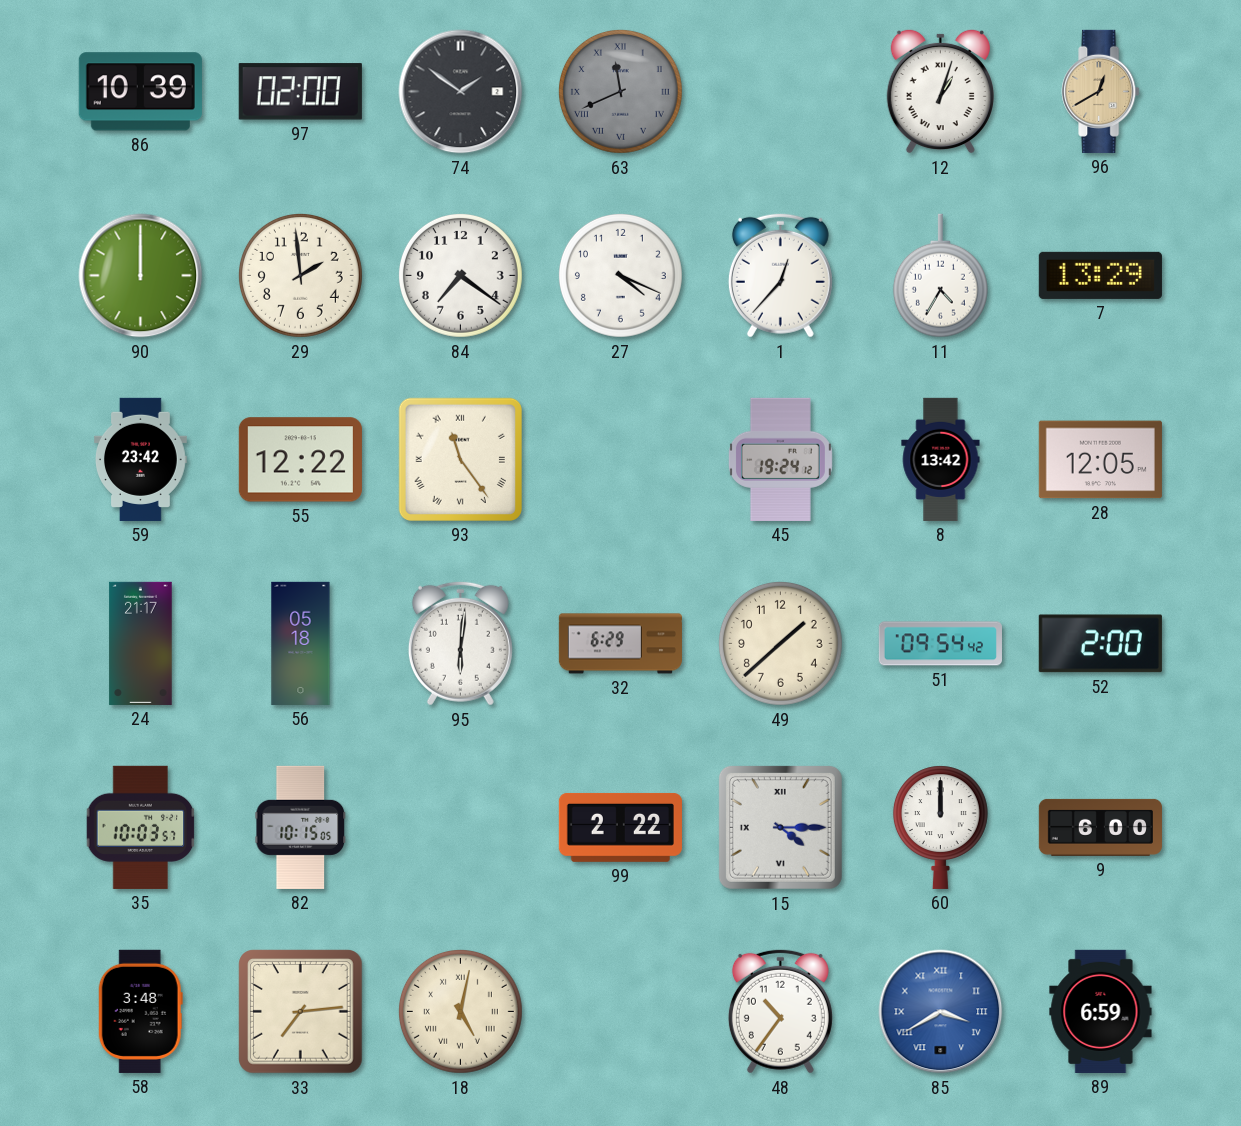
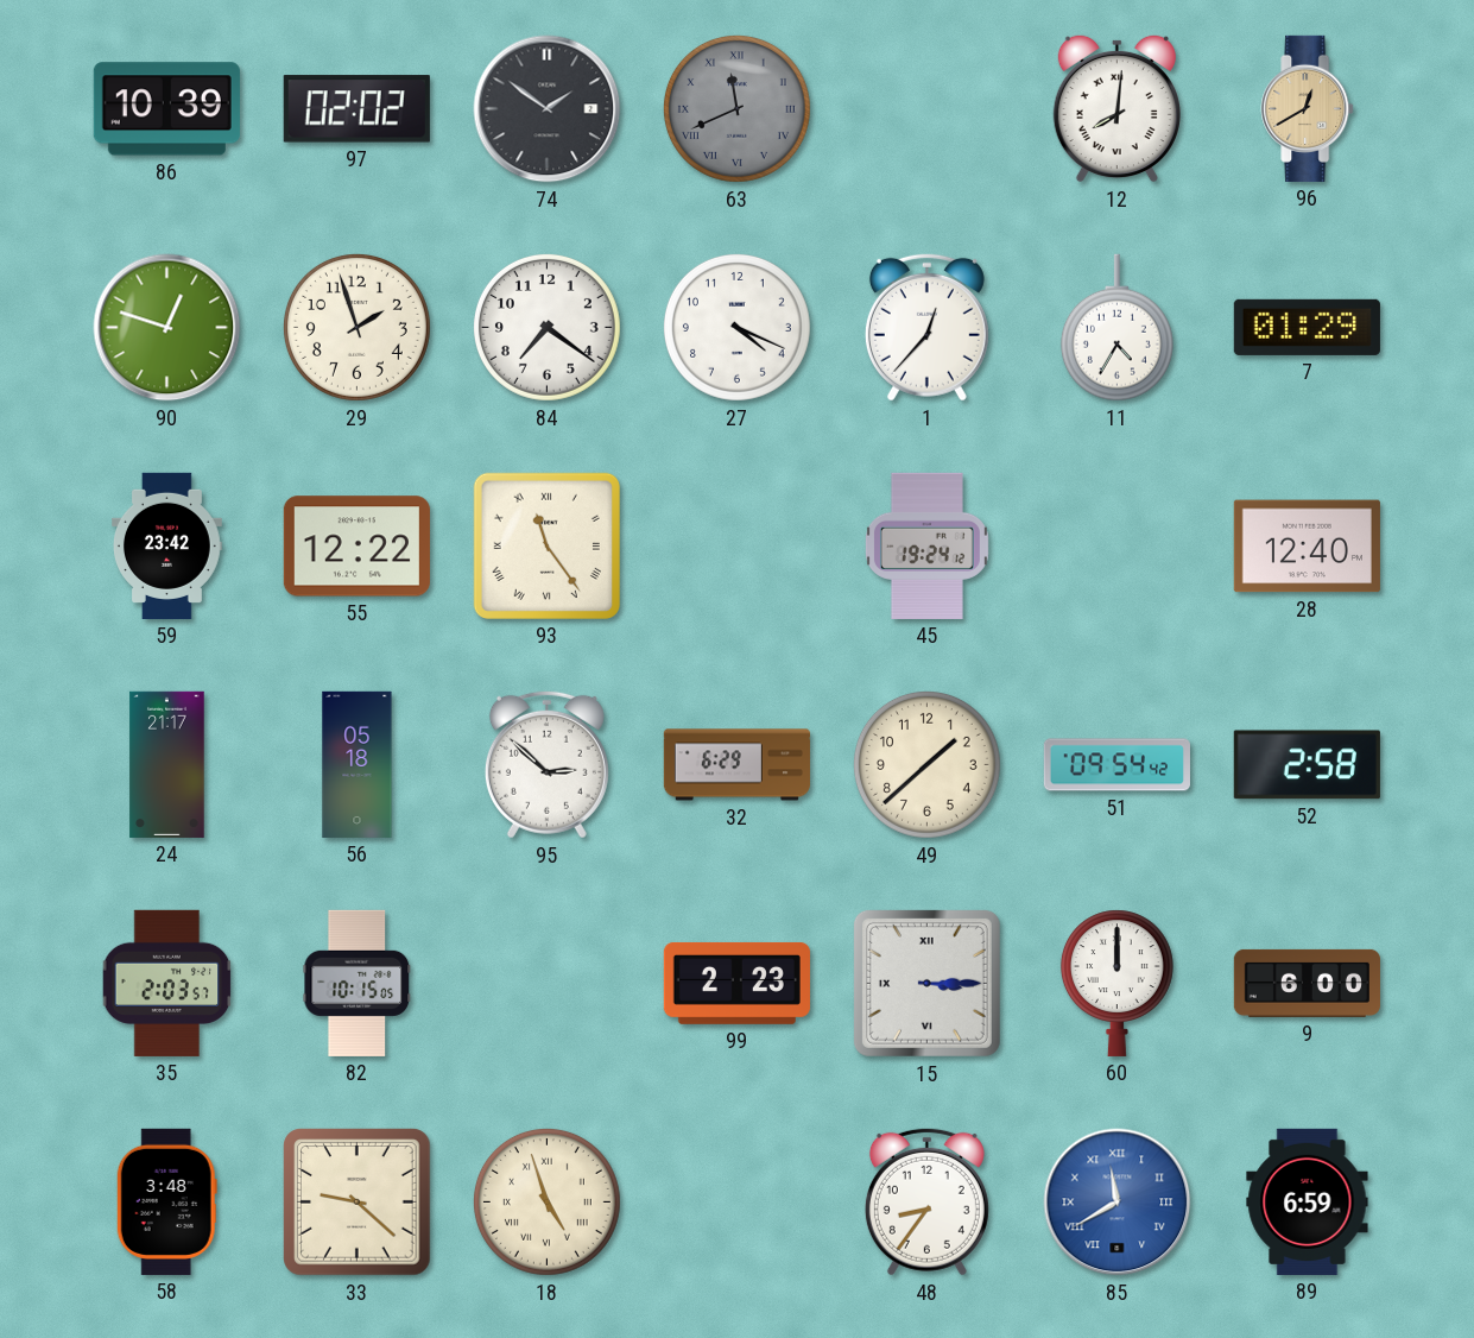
97: 02:00 -> 02:02
12: 1:03 -> 8:01
90: 12:00 -> 12:48
29: 1:59 -> 1:57
7: 13:29 -> 01:29
8: 13:42 -> none
28: 12:05 -> 12:40
95: 6:01 -> 2:52
52: 2:00 -> 2:58
35: 10:03 -> 2:03
99: 2:22 -> 2:23
15: 4:15 -> 3:15
33: 7:14 -> 9:22
18: 5:02 -> 4:57
48: 10:36 -> 8:36
85: 3:40 -> 11:40
